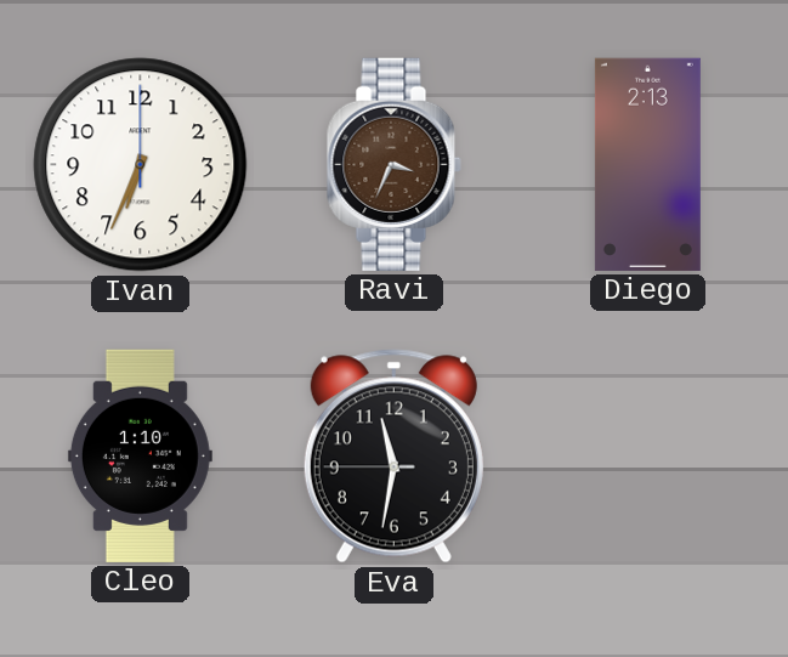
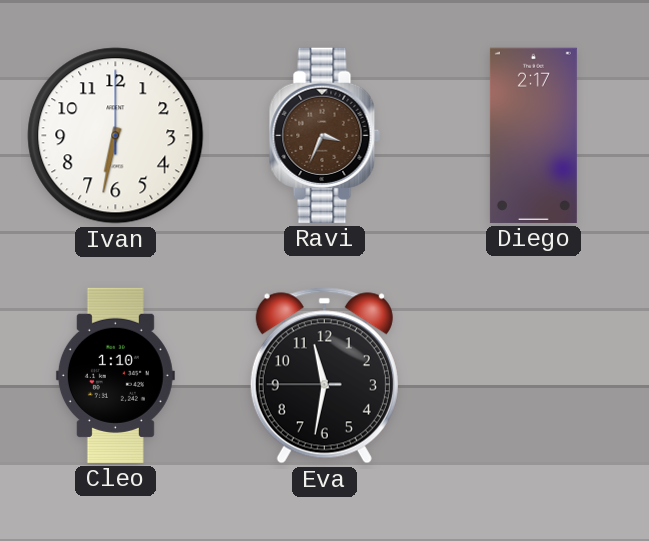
Ivan: 6:34 -> 6:32
Diego: 2:13 -> 2:17
